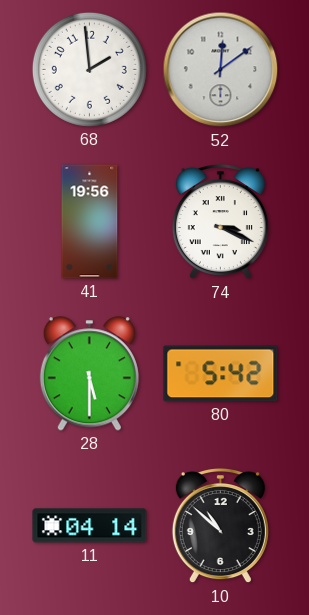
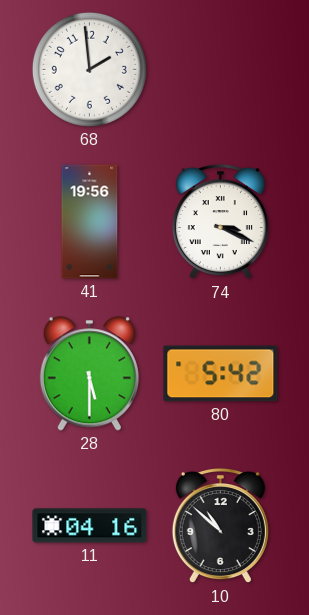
52: 12:09 -> none
11: 04:14 -> 04:16
